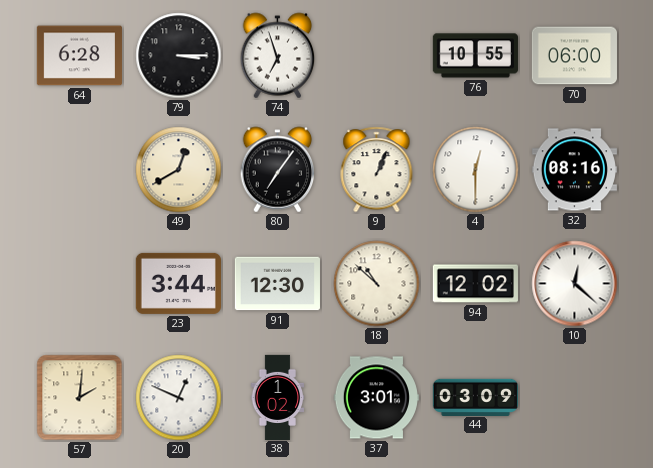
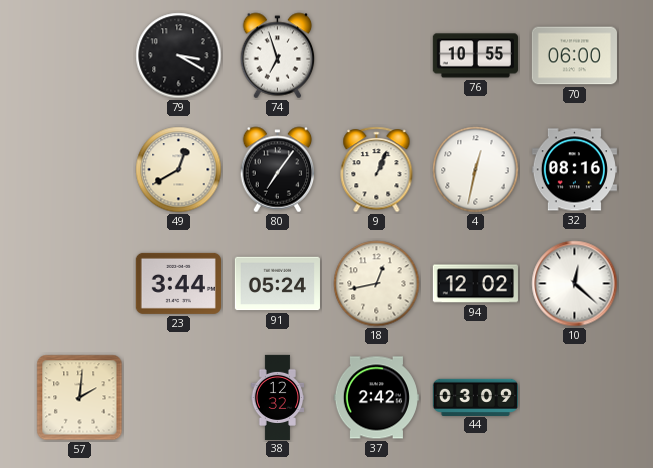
64: 6:28 -> none
79: 3:15 -> 3:20
4: 12:30 -> 12:32
91: 12:30 -> 05:24
18: 10:52 -> 12:43
20: 12:49 -> none
38: 1:02 -> 12:32
37: 3:01 -> 2:42
